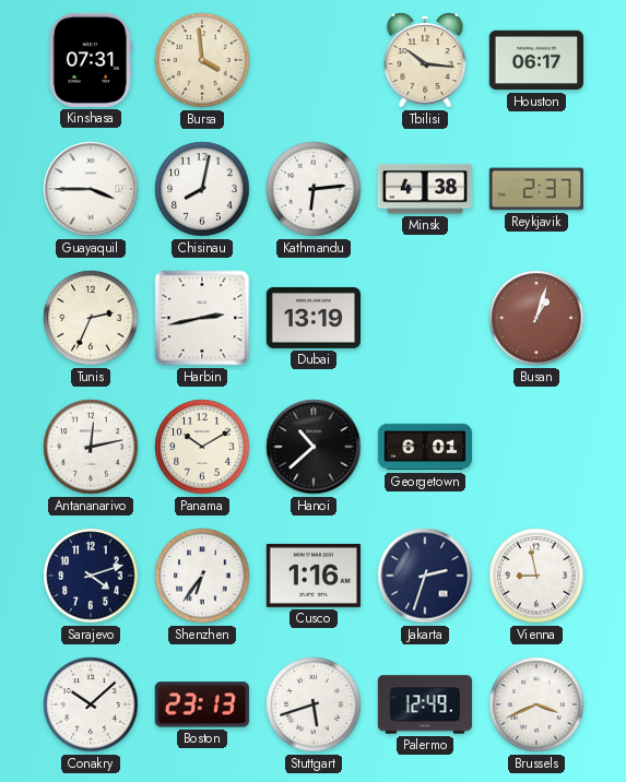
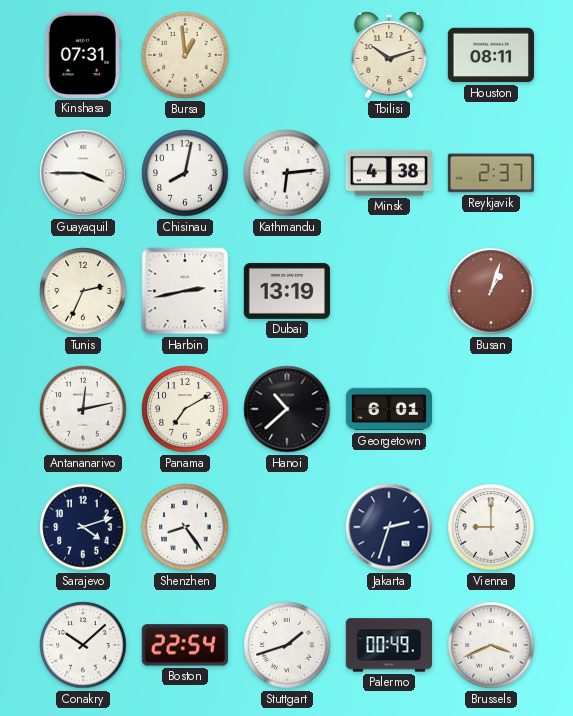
Bursa: 3:59 -> 12:59
Tbilisi: 10:16 -> 10:12
Houston: 06:17 -> 08:11
Panama: 10:10 -> 7:10
Shenzhen: 6:36 -> 8:24
Cusco: 1:16 -> none
Vienna: 8:58 -> 9:00
Boston: 23:13 -> 22:54
Stuttgart: 5:42 -> 1:42
Palermo: 12:49 -> 00:49
